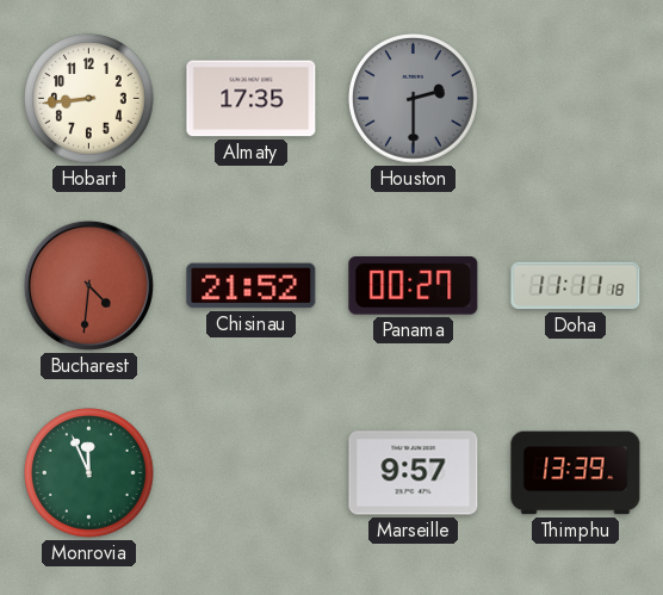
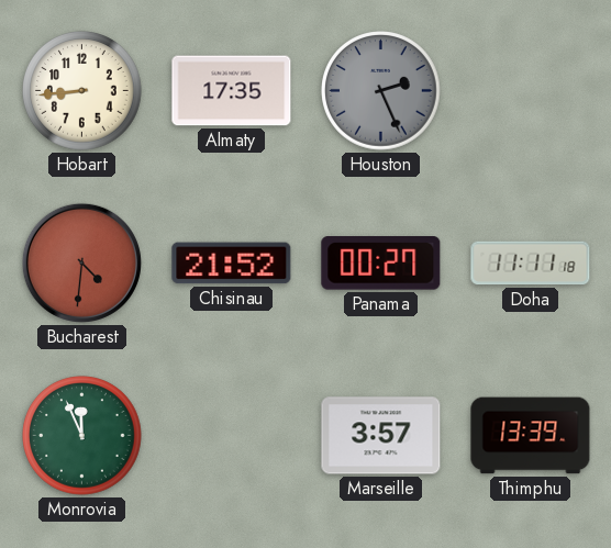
Houston: 2:30 -> 2:26
Marseille: 9:57 -> 3:57
